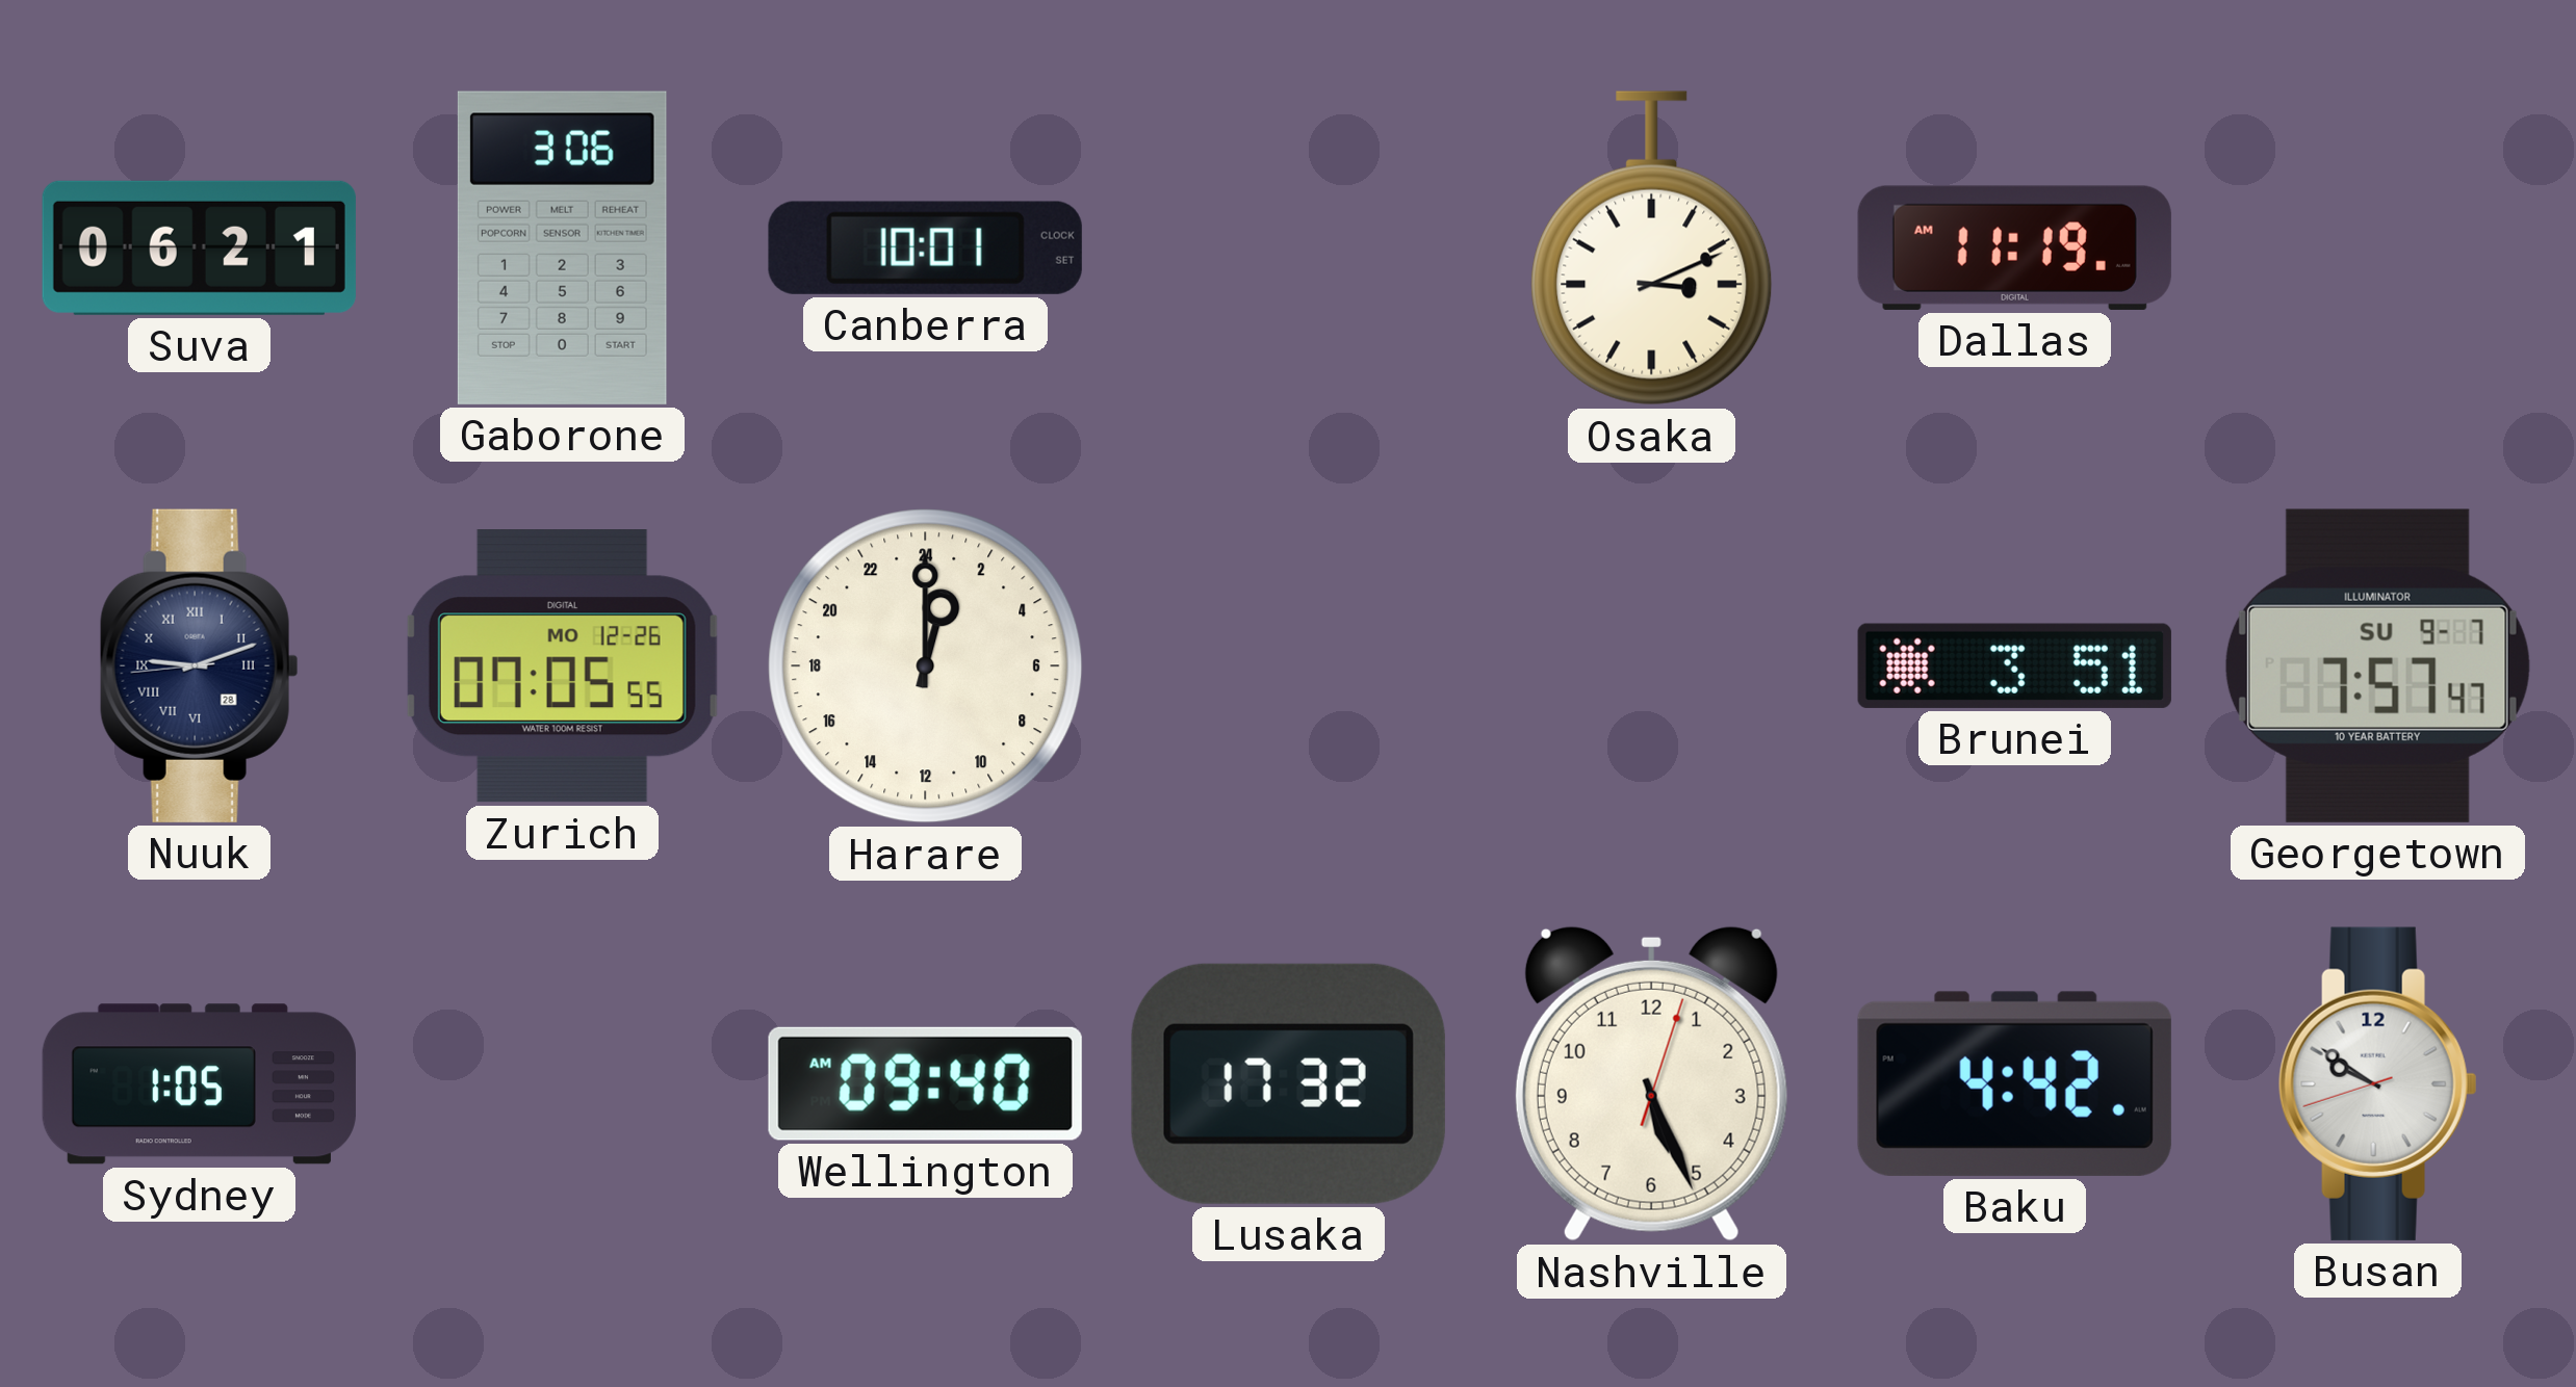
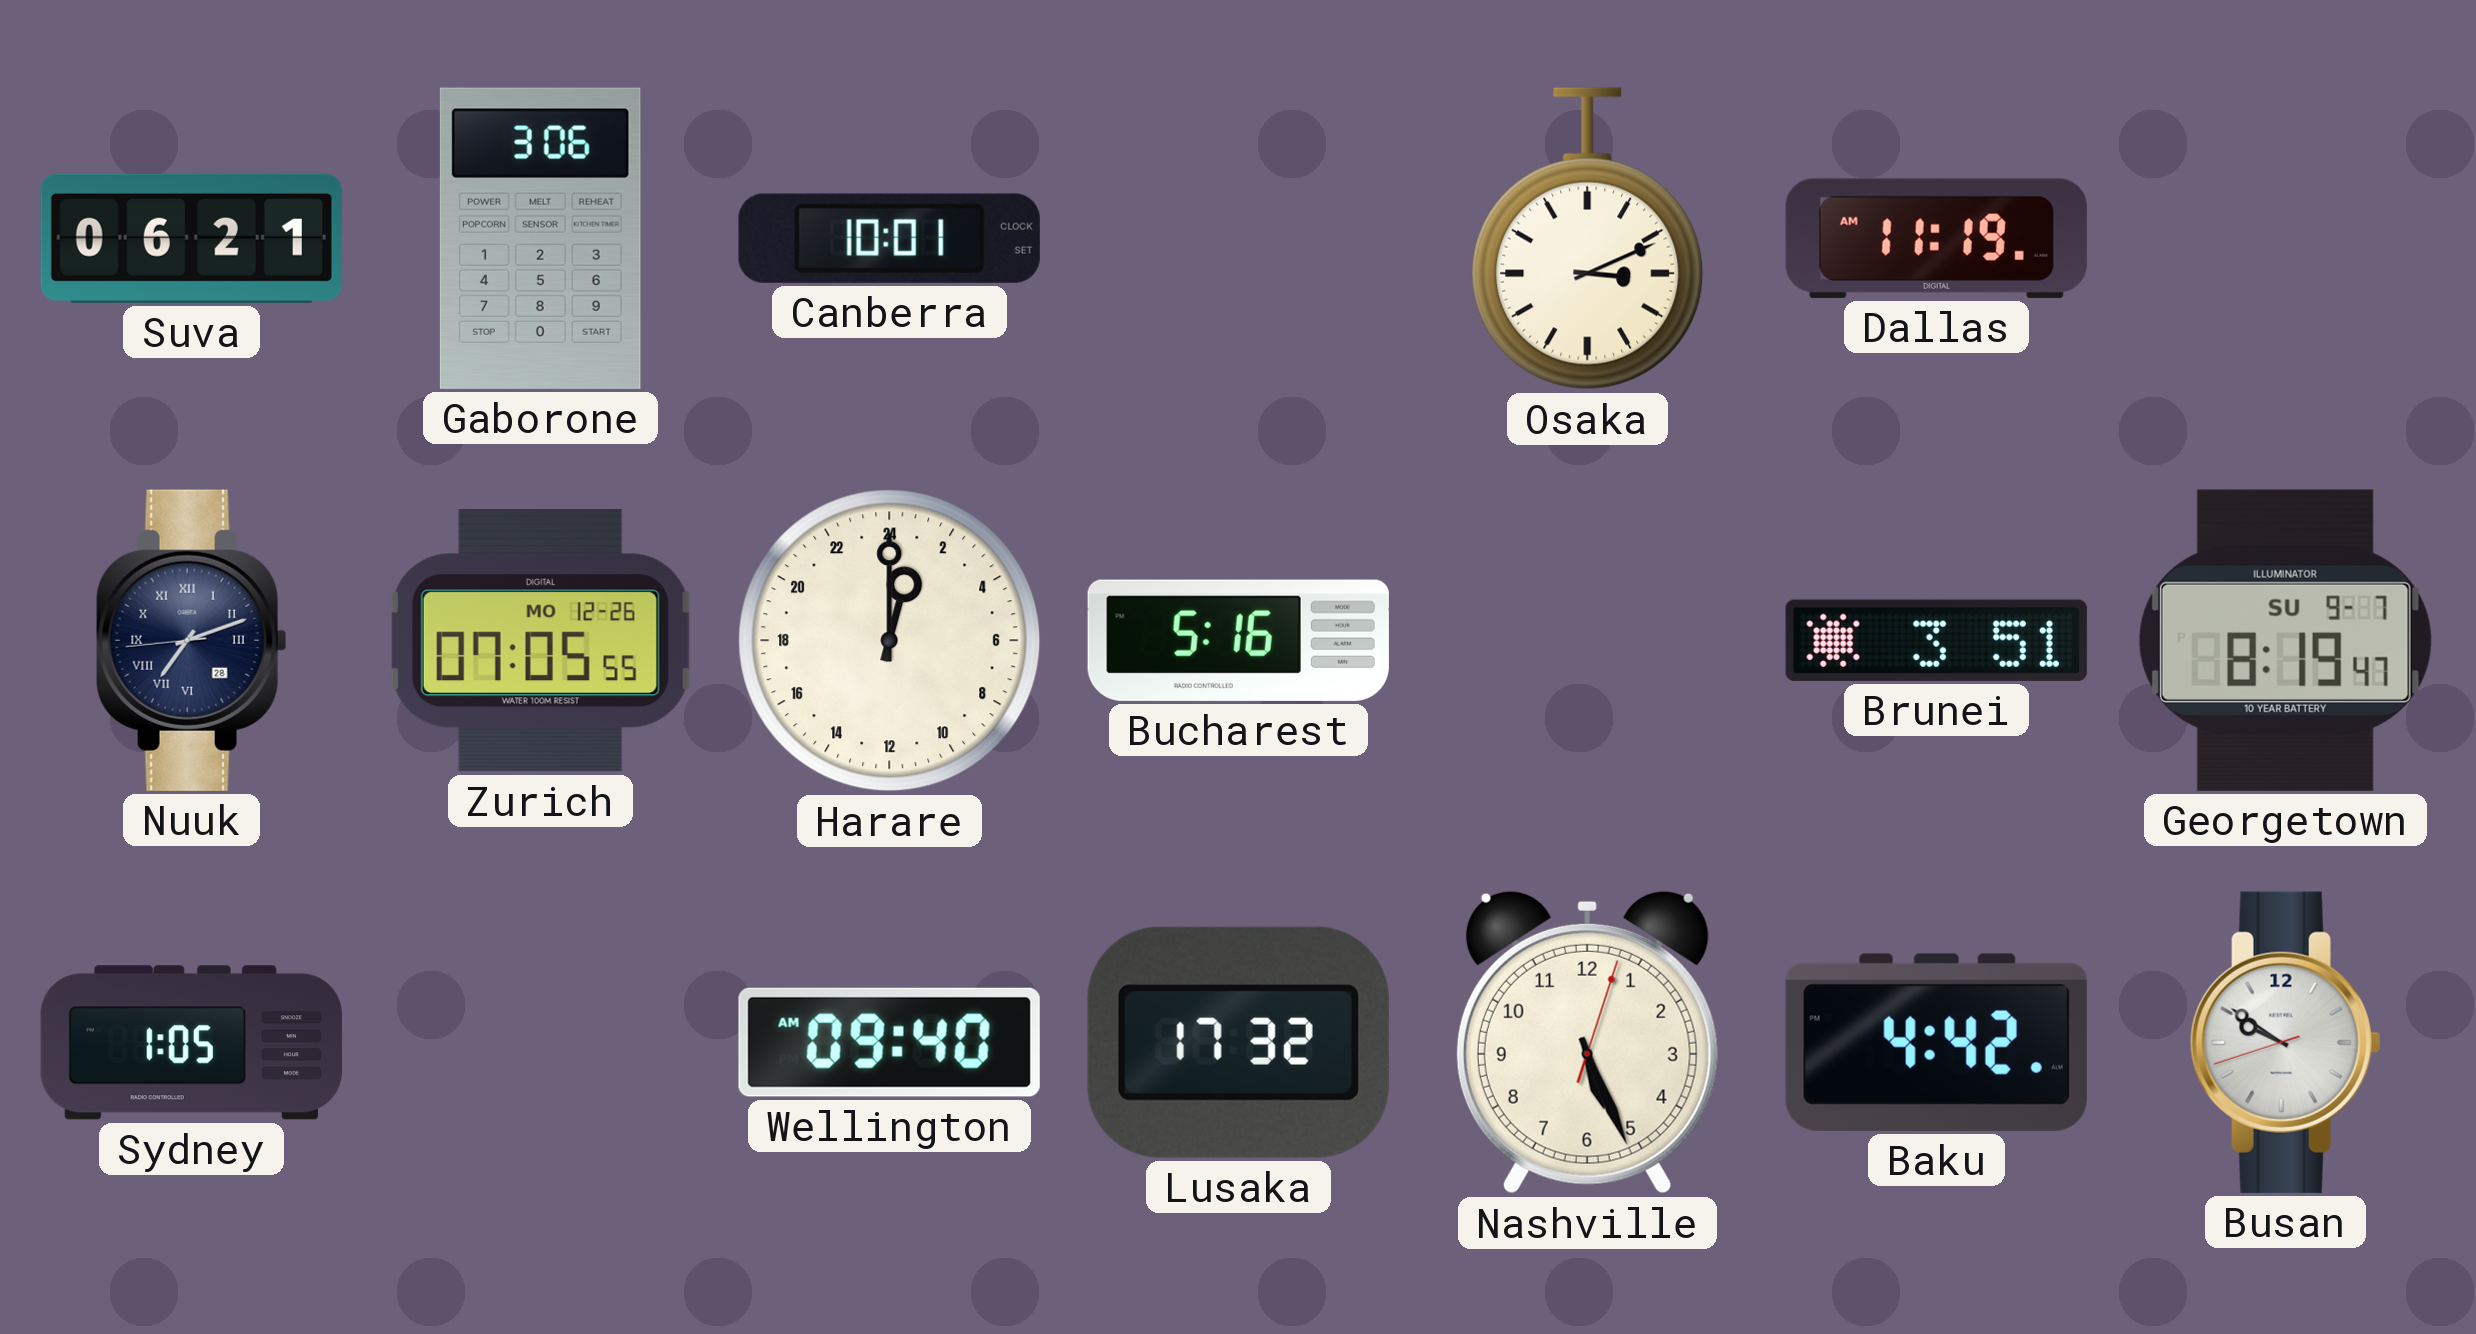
Nuuk: 9:11 -> 7:11
Bucharest: none -> 5:16
Georgetown: 7:57 -> 8:19
